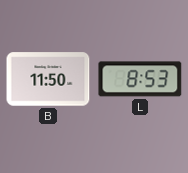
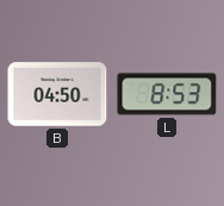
B: 11:50 -> 04:50
